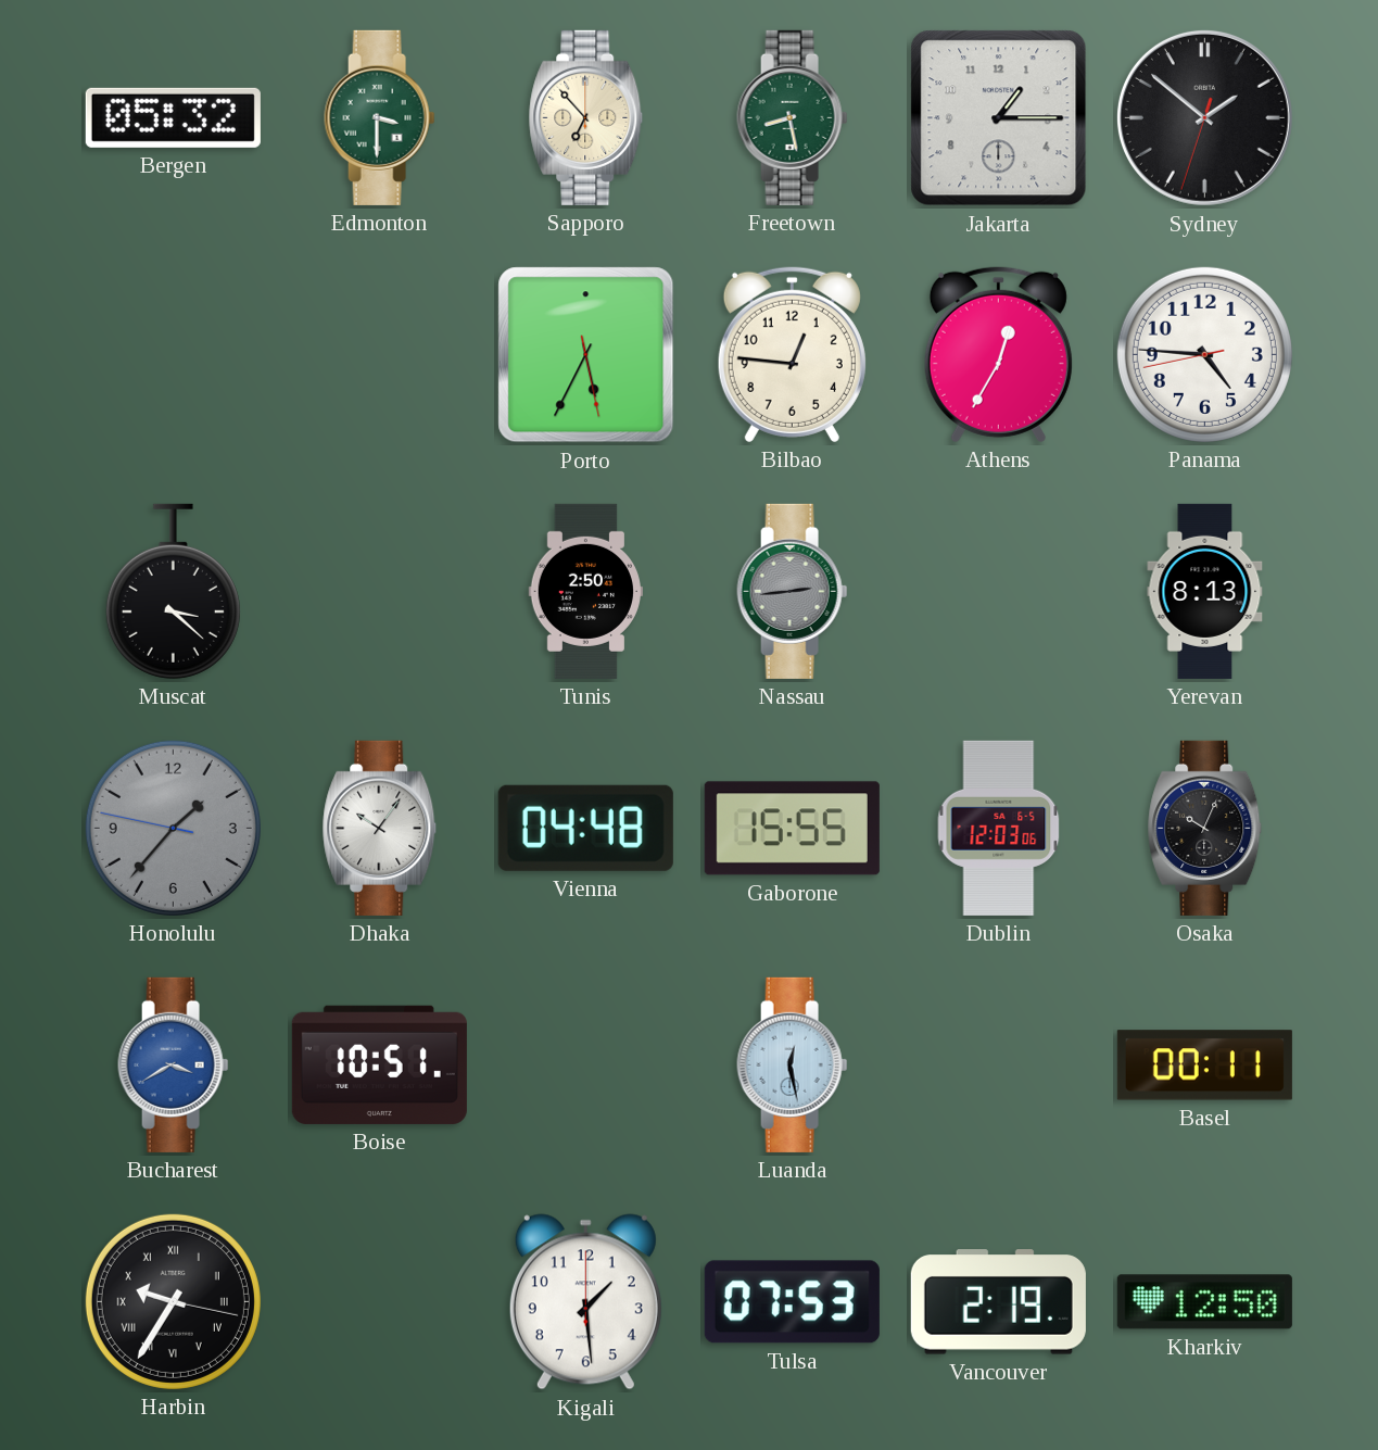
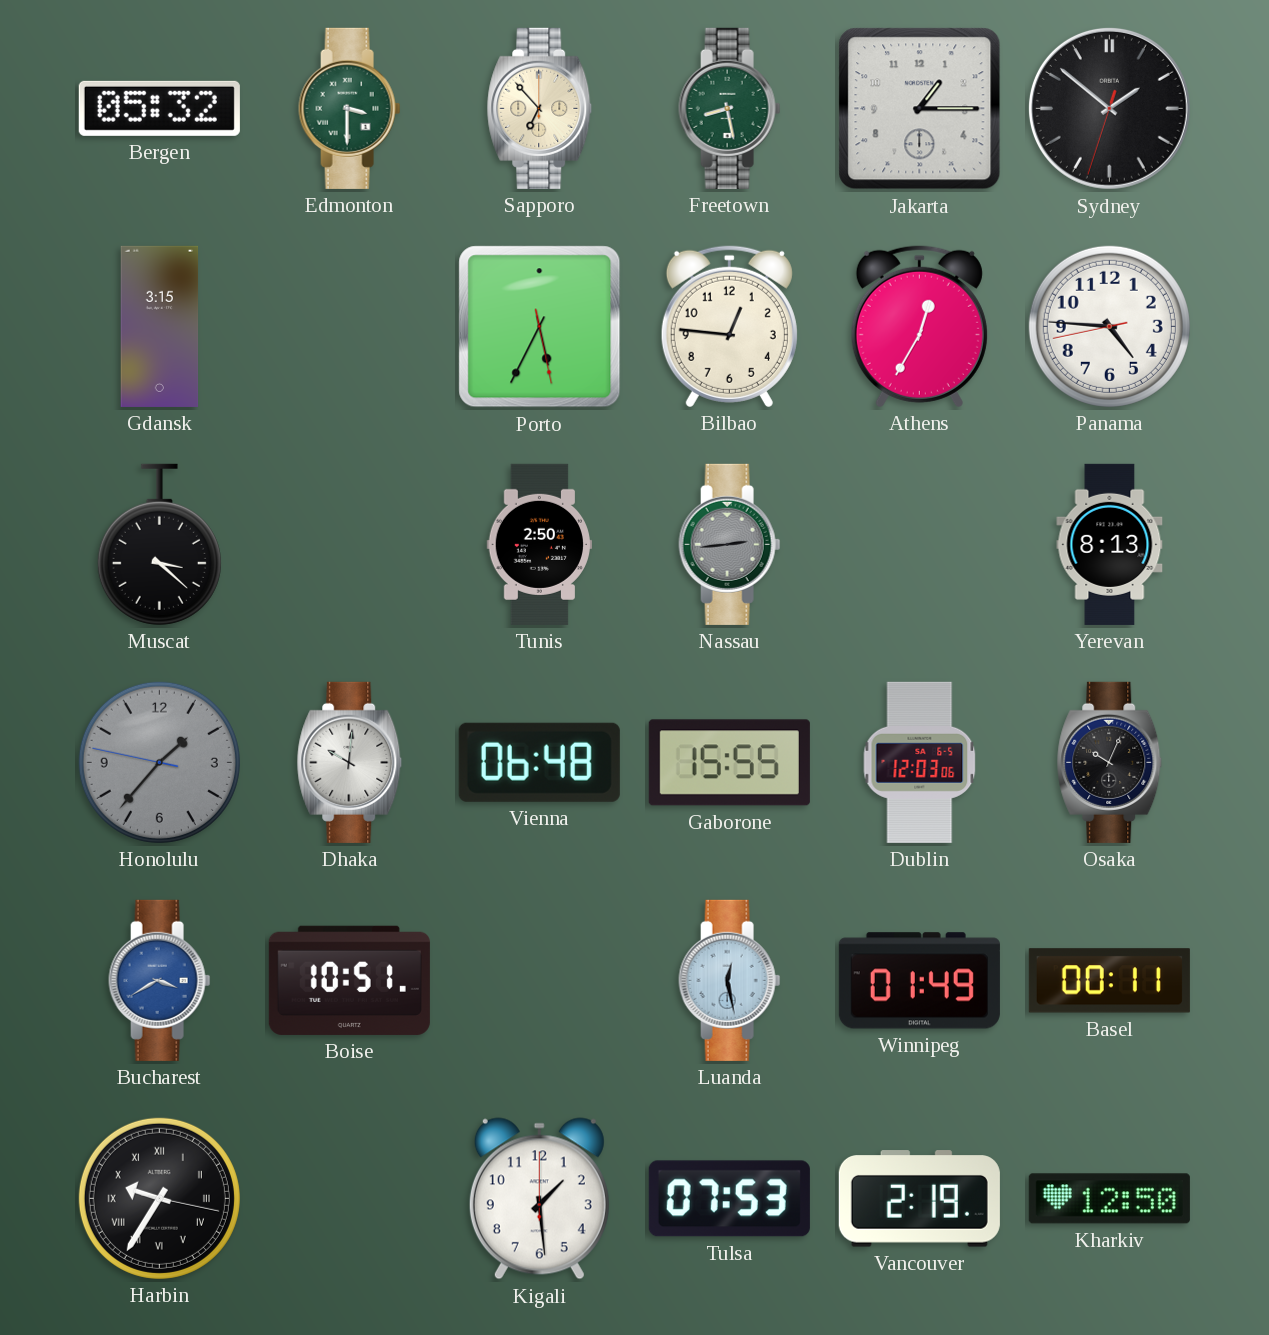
Gdansk: none -> 3:15
Dhaka: 10:06 -> 10:01
Vienna: 04:48 -> 06:48
Winnipeg: none -> 01:49
